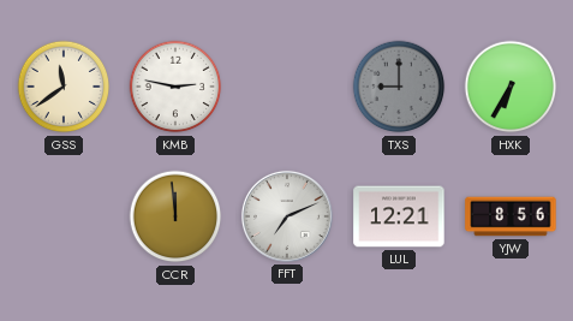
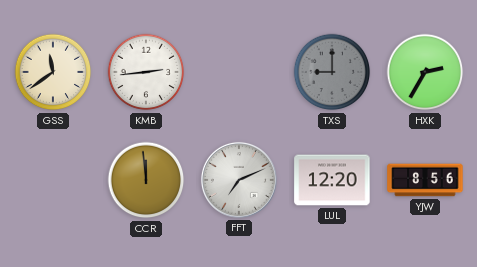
KMB: 2:47 -> 2:44
HXK: 6:35 -> 2:35
LUL: 12:21 -> 12:20
